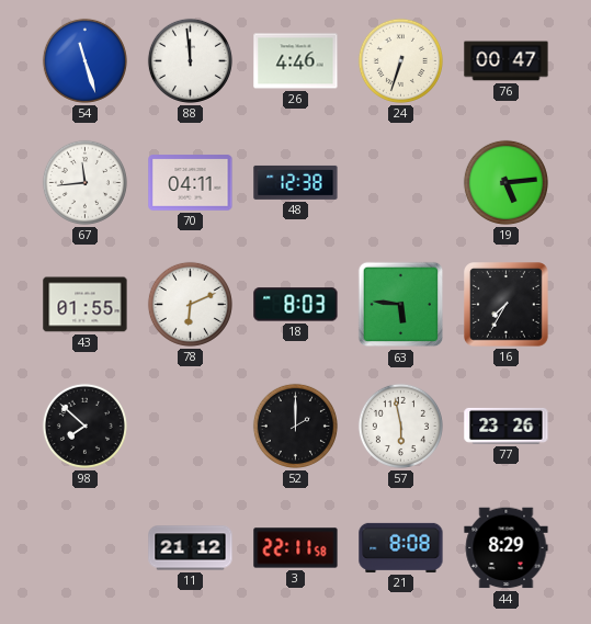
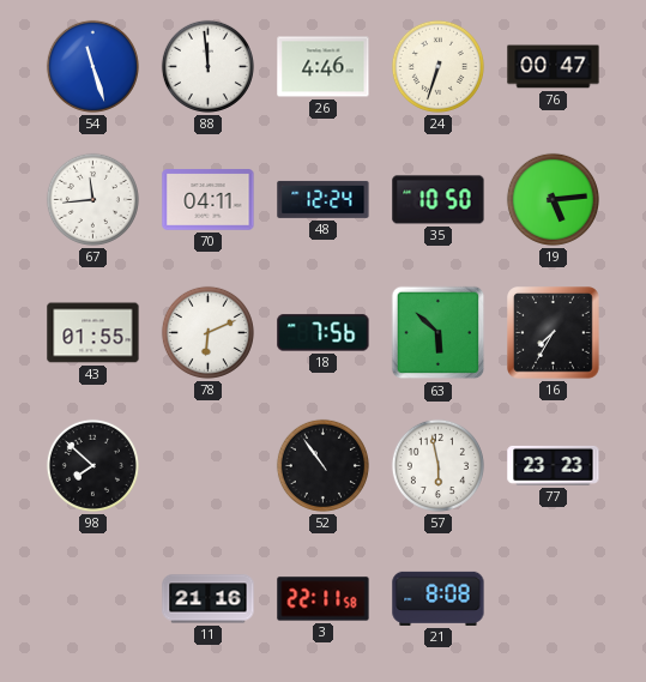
48: 12:38 -> 12:24
35: none -> 10:50
18: 8:03 -> 7:56
63: 5:46 -> 5:52
52: 2:00 -> 10:54
77: 23:26 -> 23:23
11: 21:12 -> 21:16
44: 8:29 -> none
